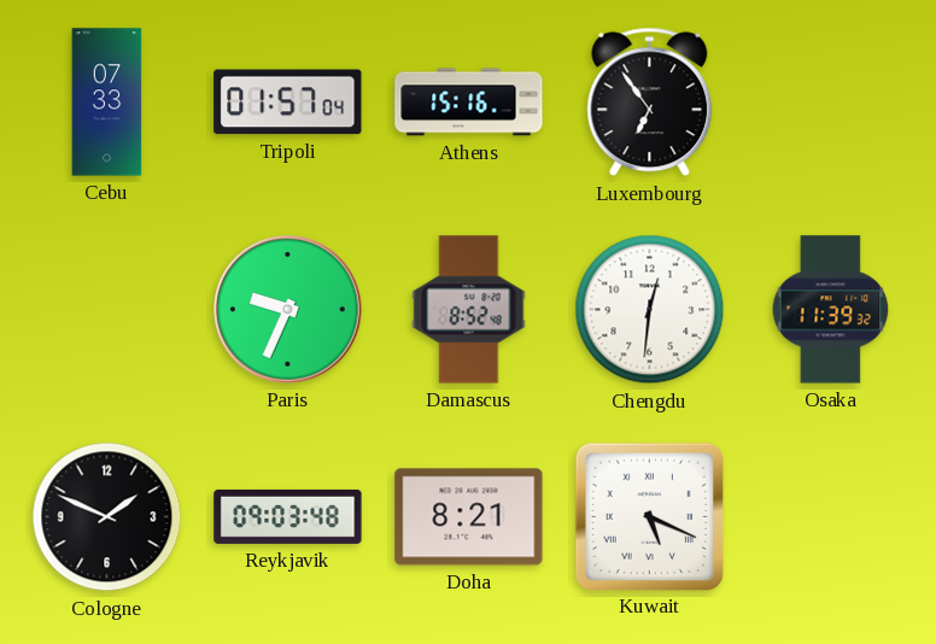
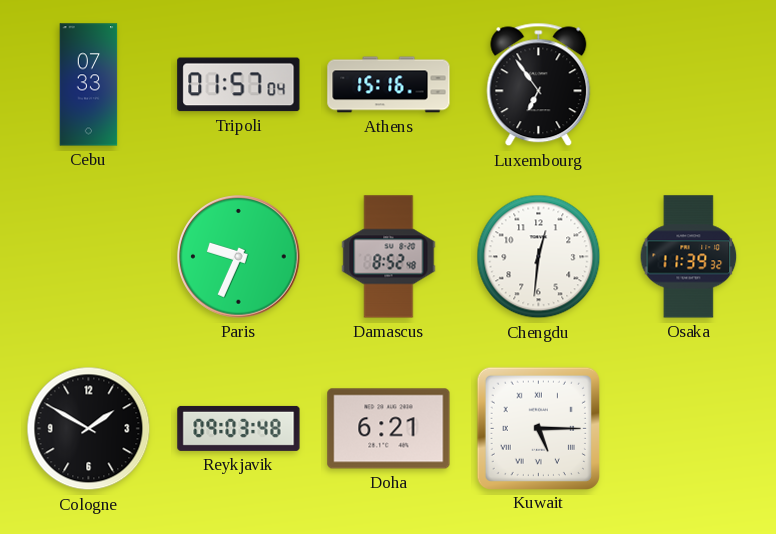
Cologne: 1:49 -> 1:50
Doha: 8:21 -> 6:21
Kuwait: 5:19 -> 5:15
